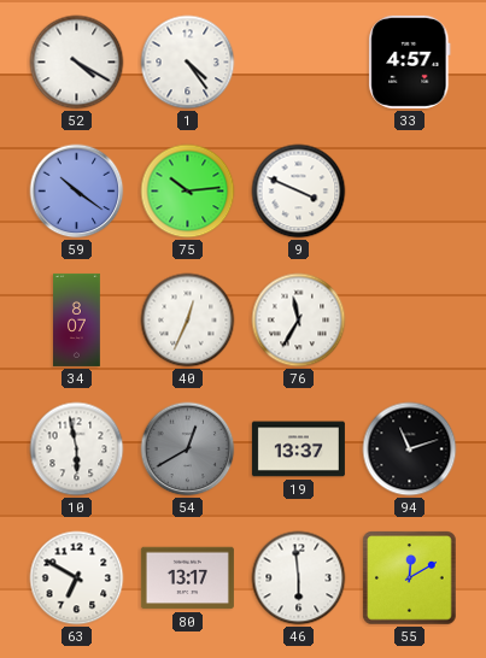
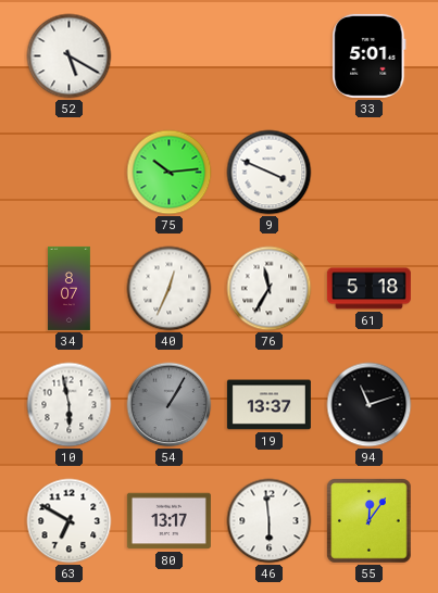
52: 4:20 -> 5:20
1: 4:24 -> none
33: 4:57 -> 5:01
59: 10:21 -> none
61: none -> 5:18
54: 12:40 -> 1:05
55: 12:10 -> 12:06
